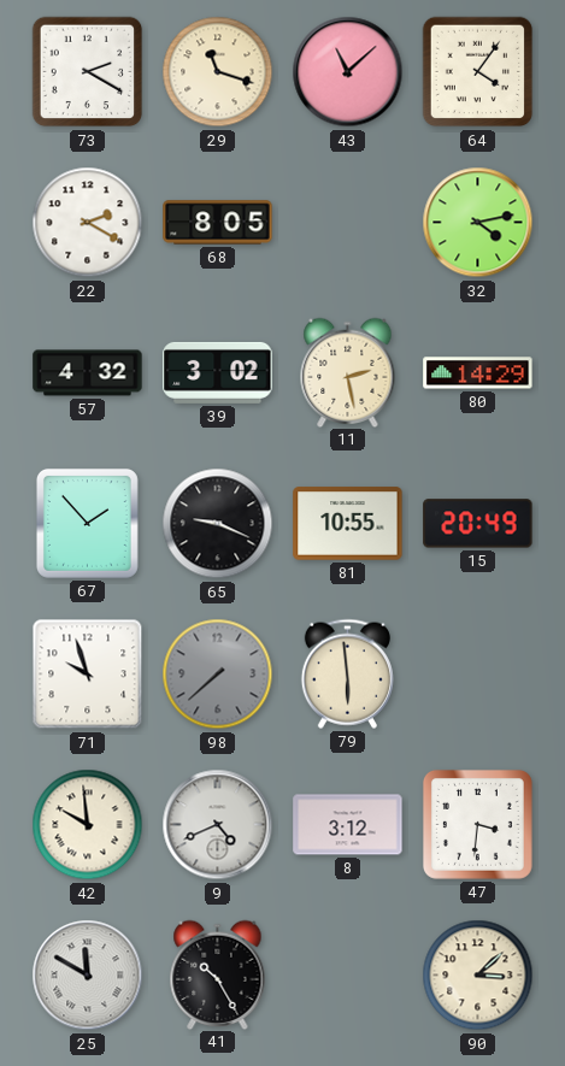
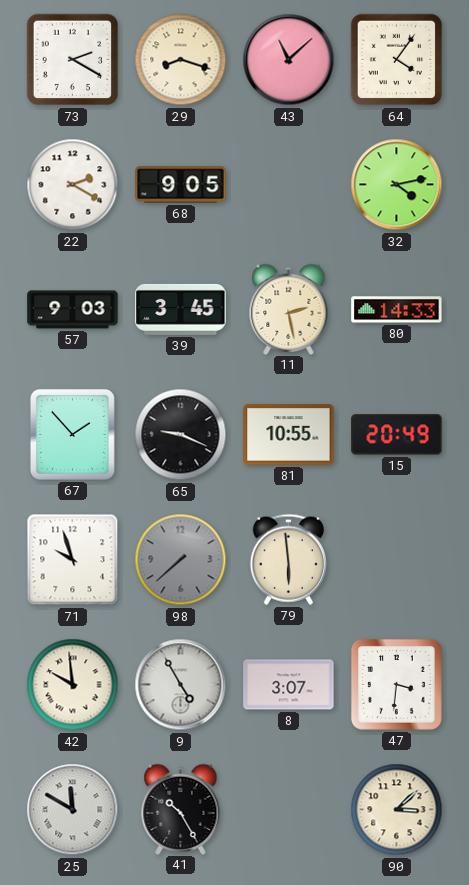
29: 11:18 -> 8:18
68: 8:05 -> 9:05
57: 4:32 -> 9:03
39: 3:02 -> 3:45
80: 14:29 -> 14:33
9: 4:41 -> 4:55
8: 3:12 -> 3:07
